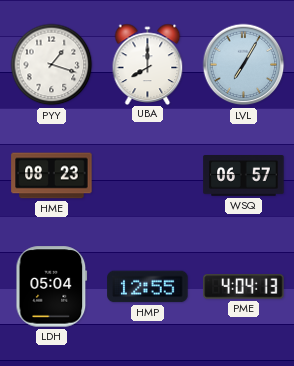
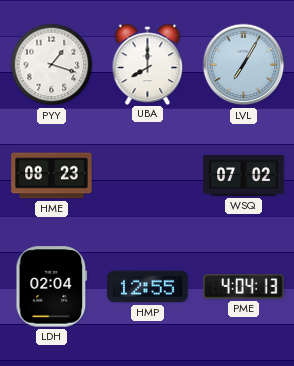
WSQ: 06:57 -> 07:02
LDH: 05:04 -> 02:04
